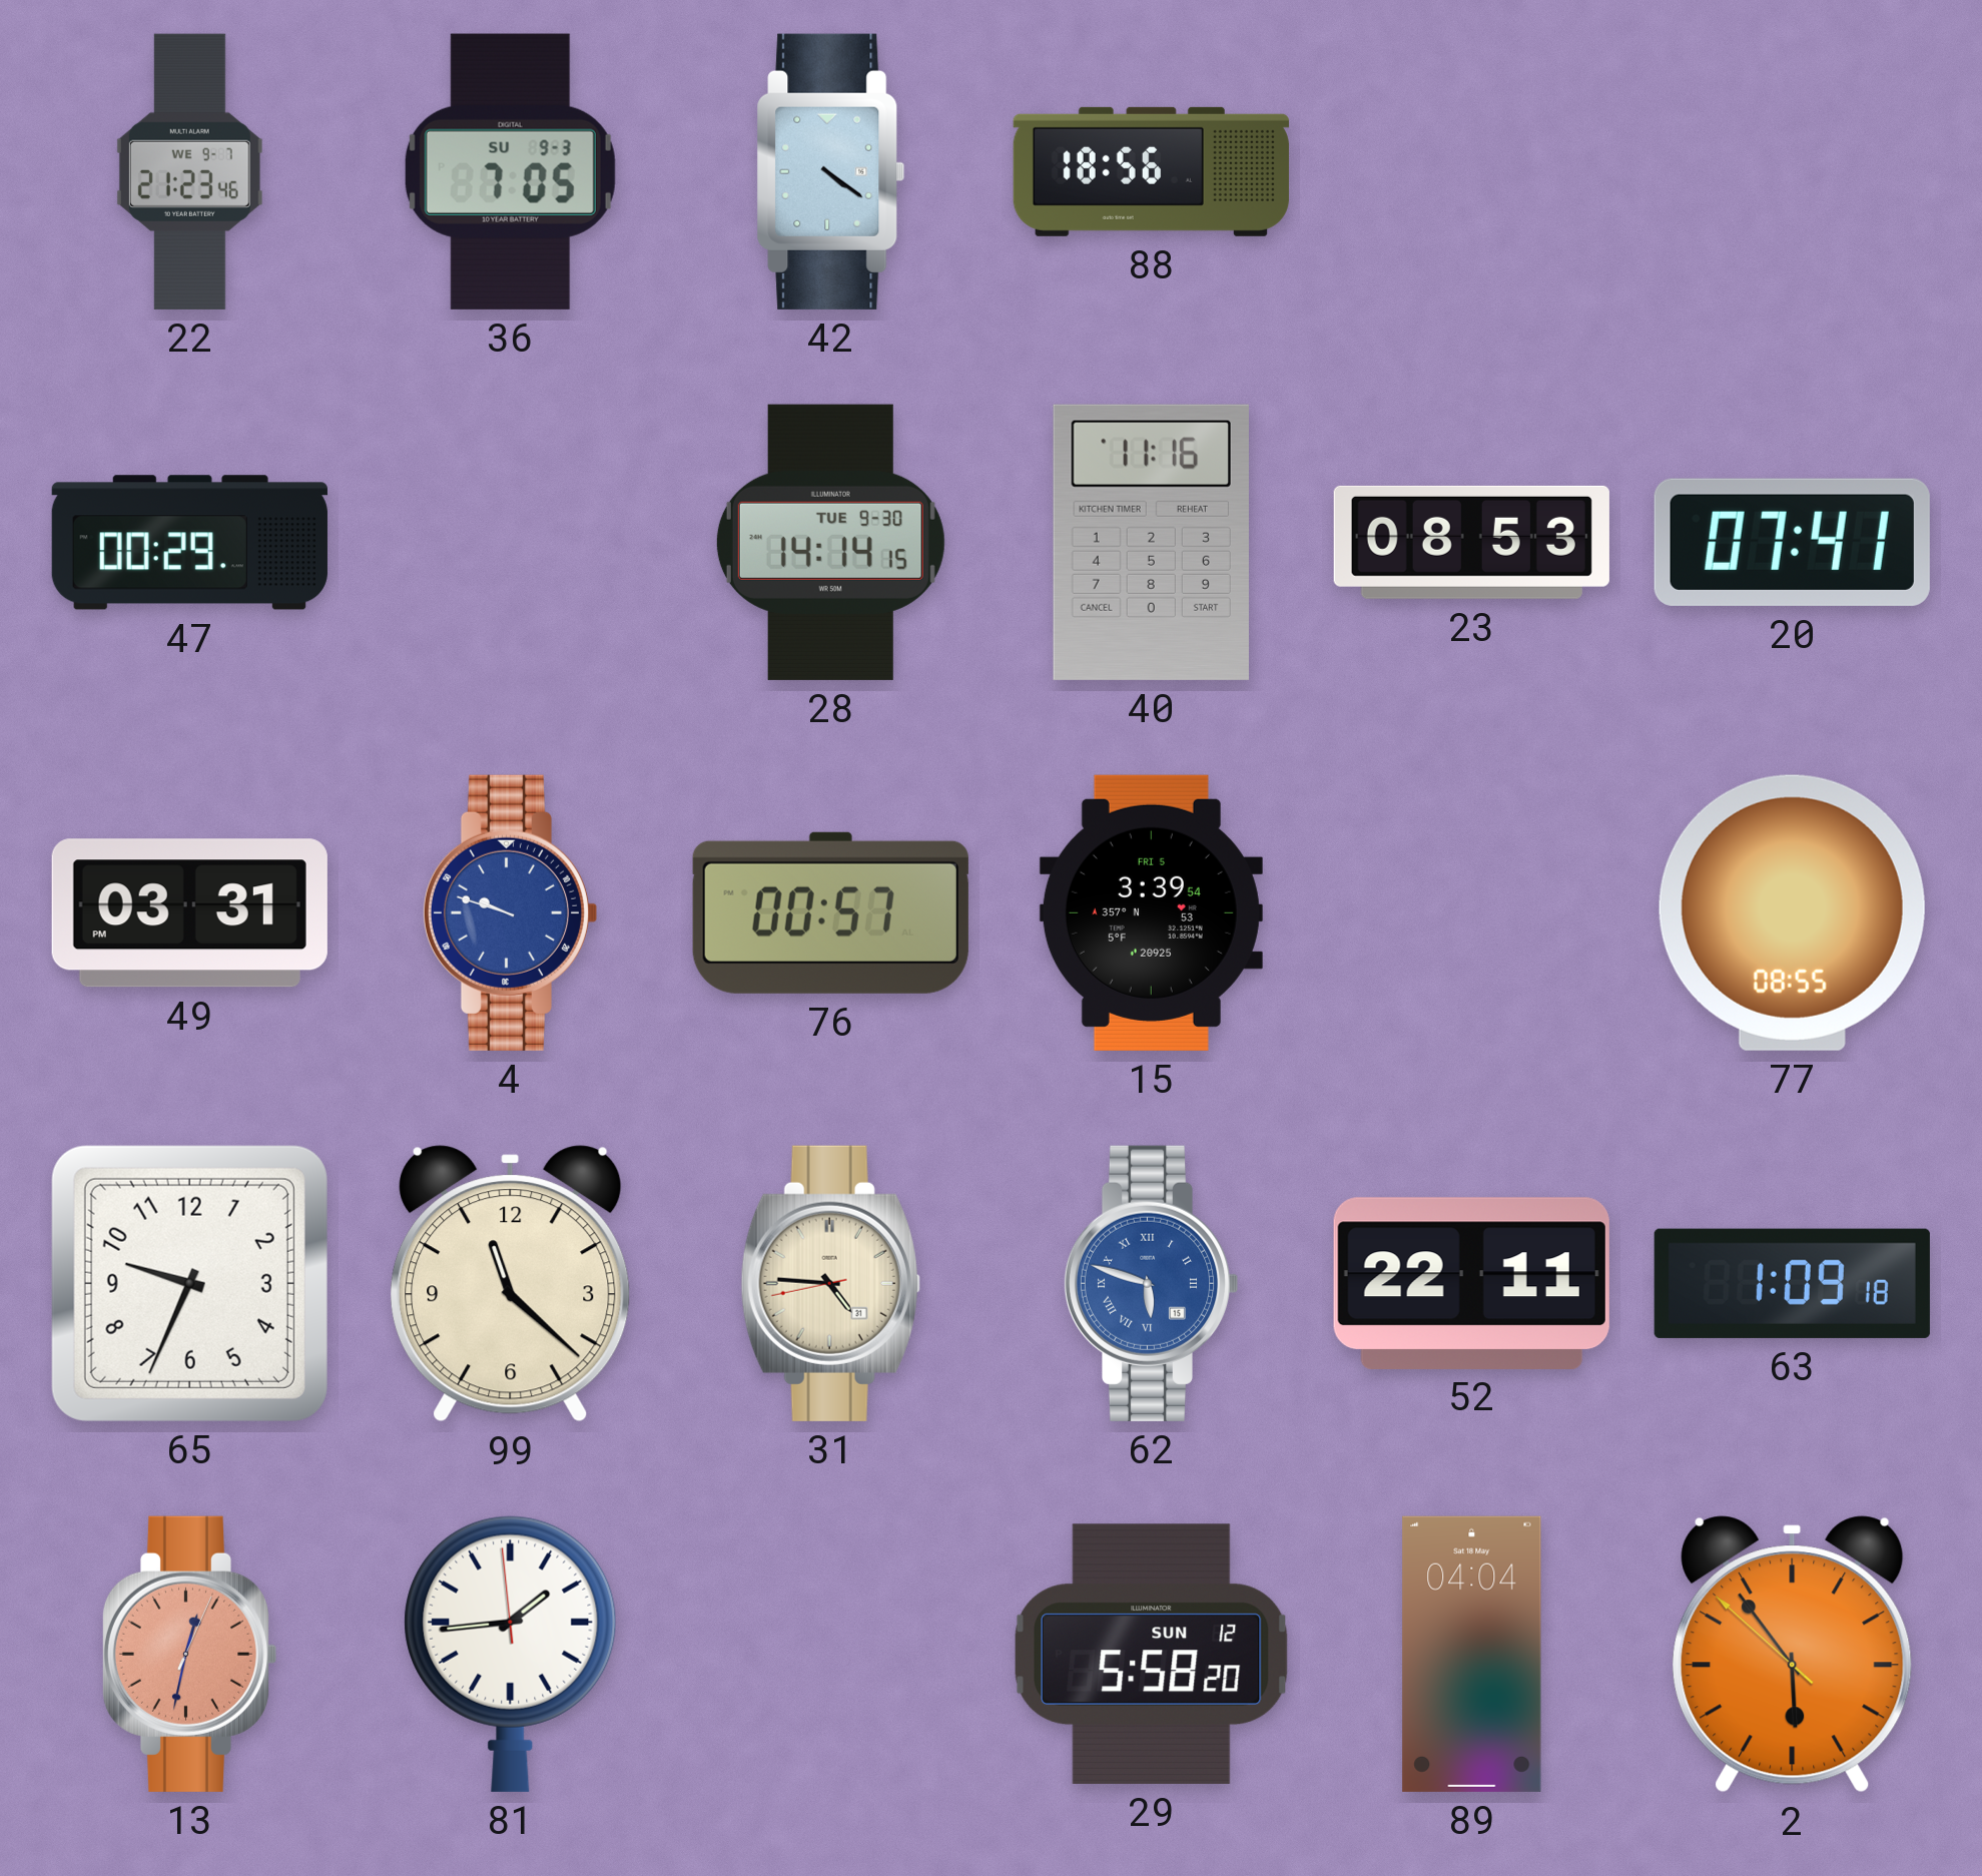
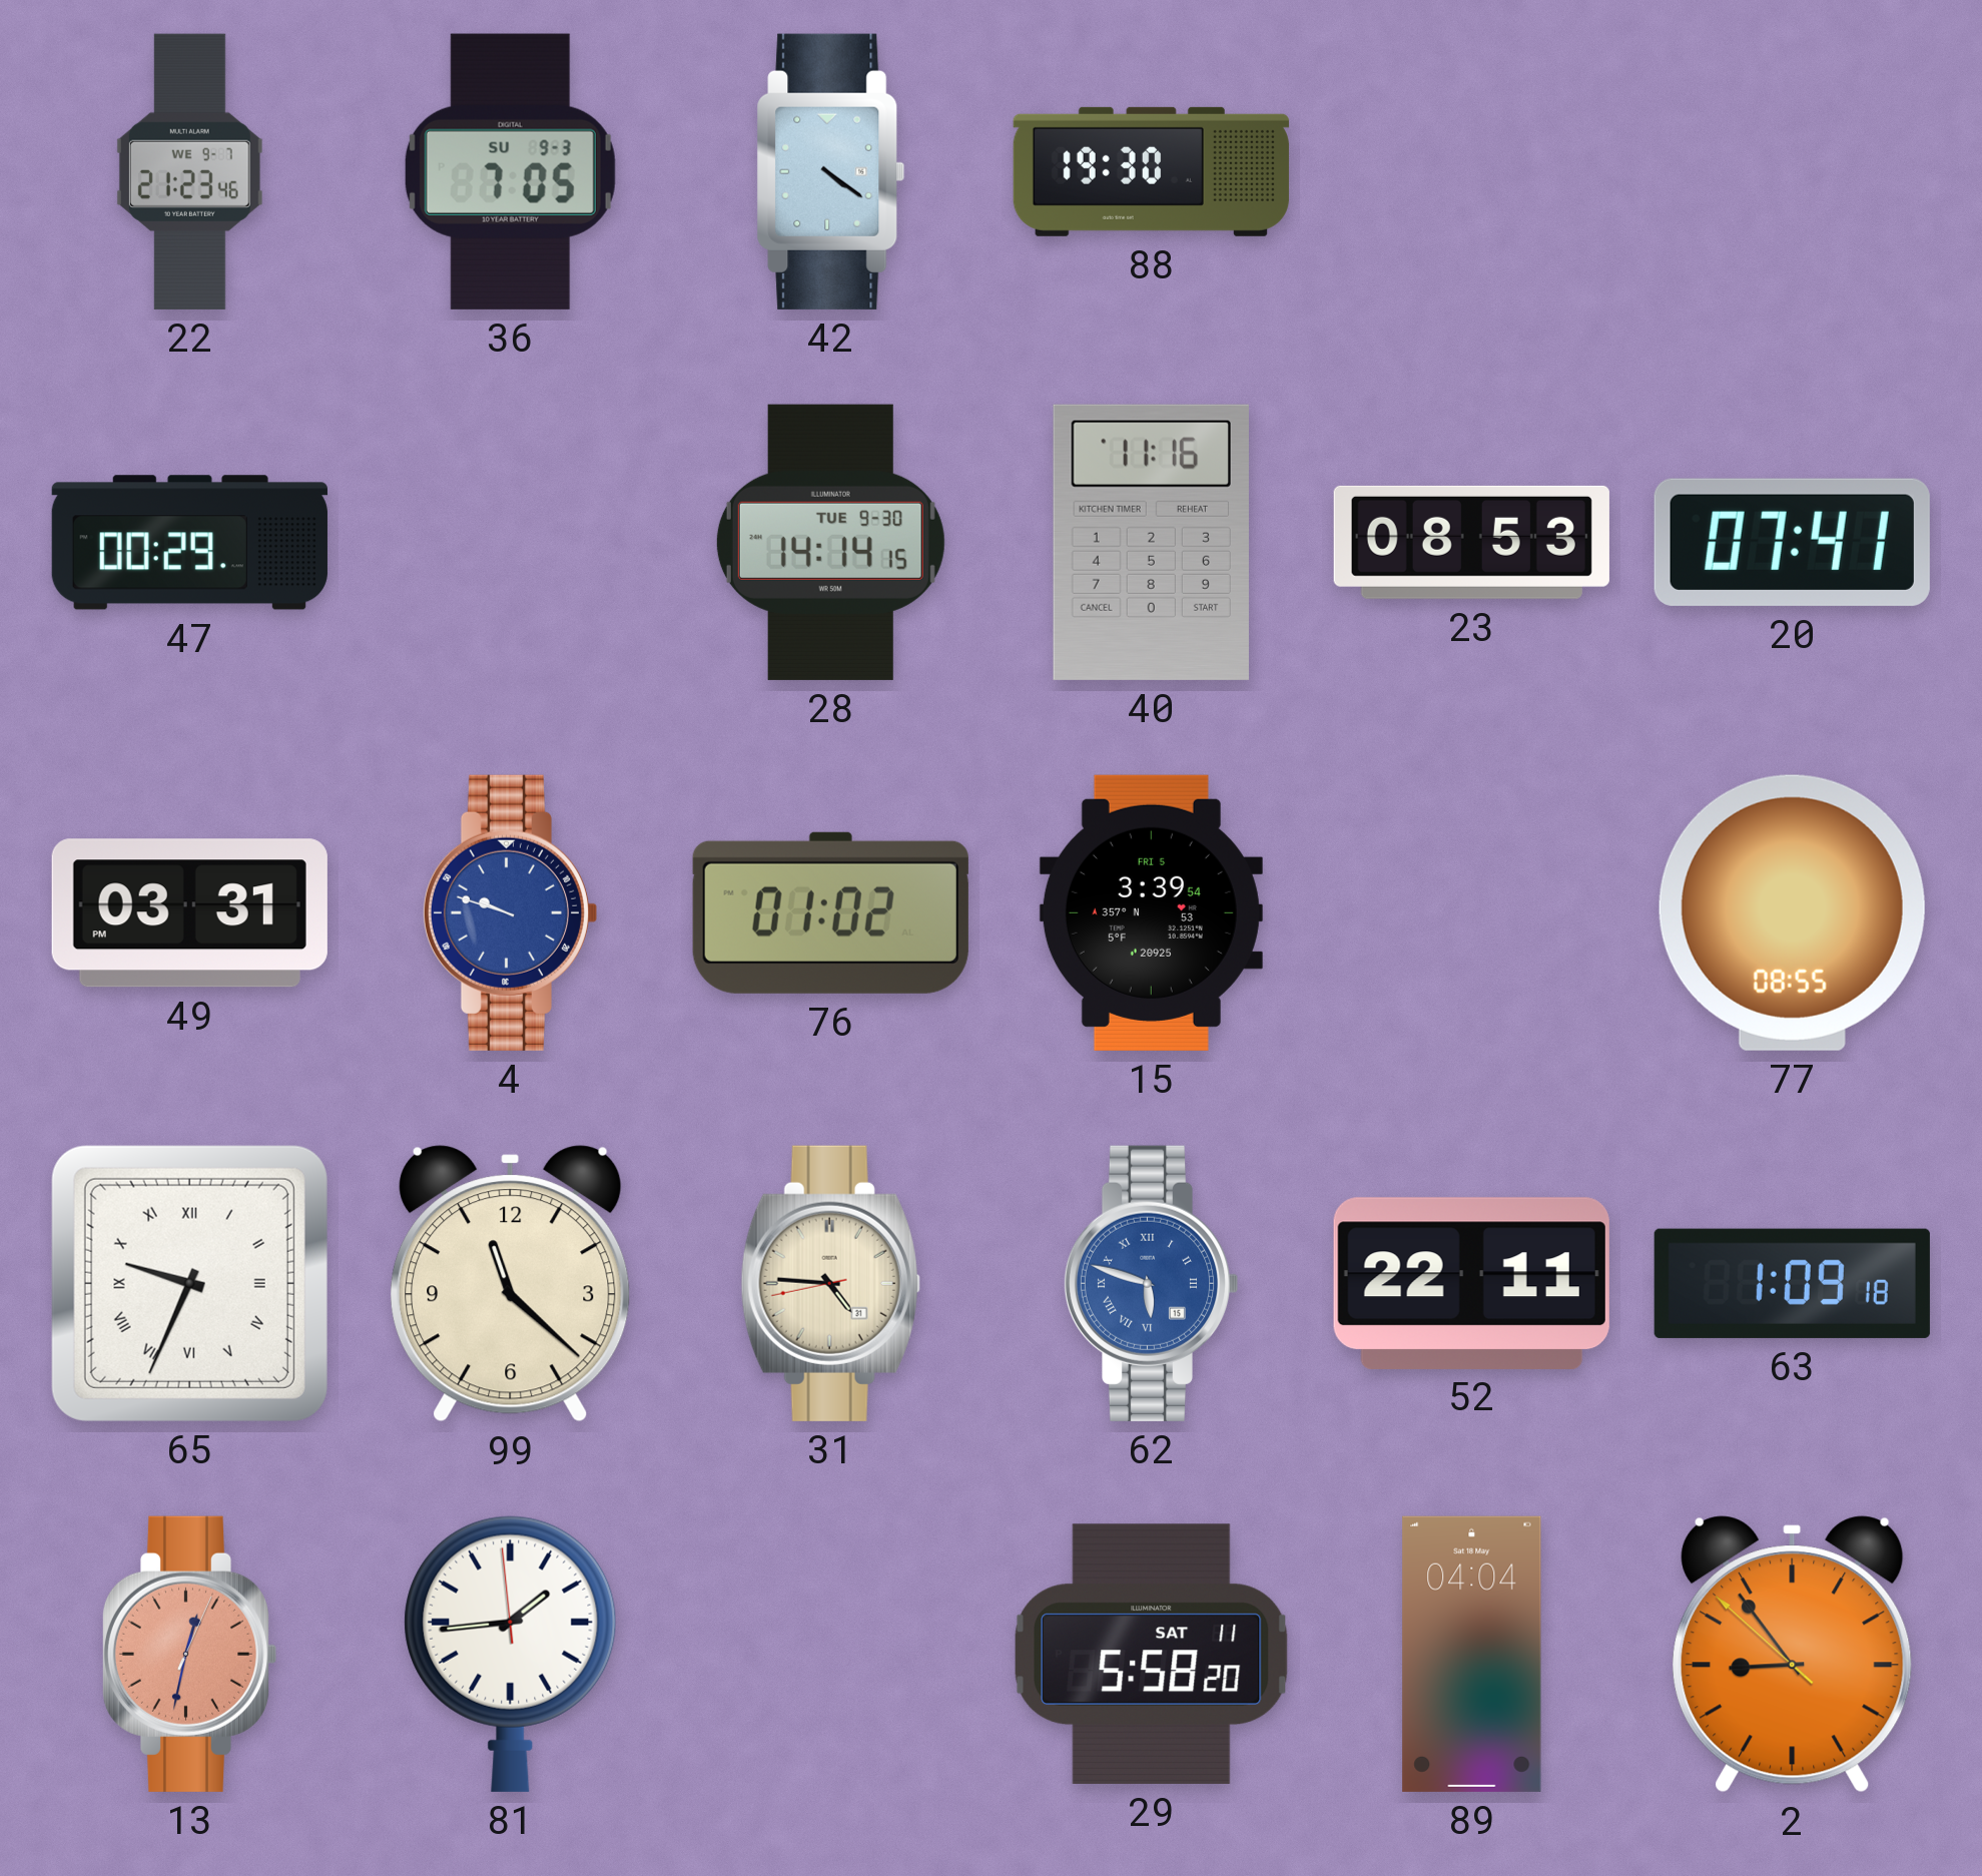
88: 18:56 -> 19:30
76: 00:57 -> 01:02
65 numerals: Arabic -> Roman
29 date: SUN 12 -> SAT 11
2: 5:53 -> 8:53
